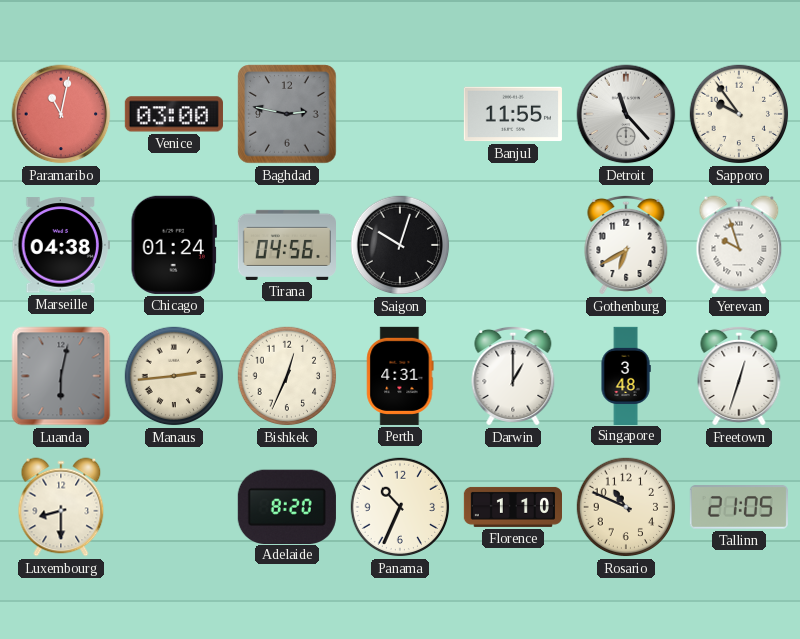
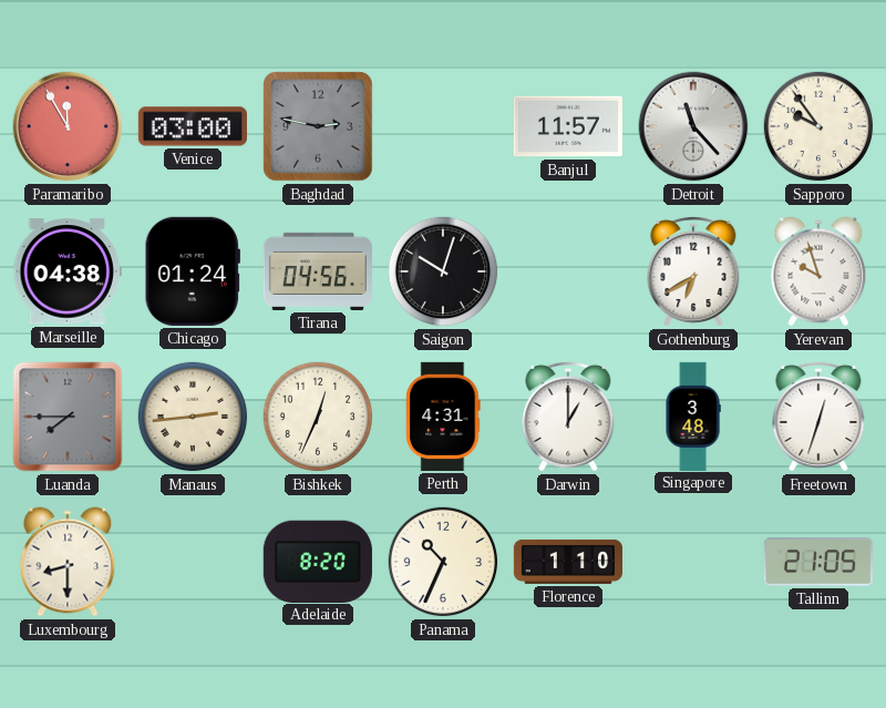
Paramaribo: 11:02 -> 11:55
Banjul: 11:55 -> 11:57
Luanda: 6:02 -> 7:45
Rosario: 10:49 -> none
